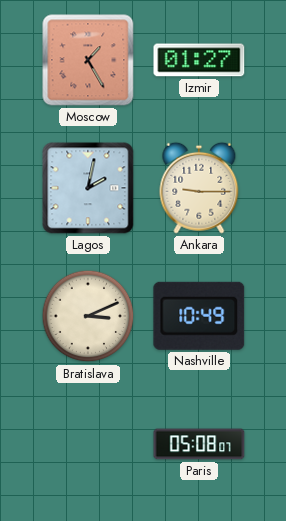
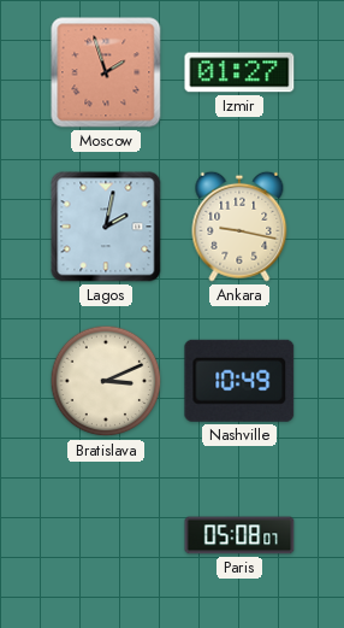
Moscow: 1:25 -> 1:57
Ankara: 9:15 -> 9:17
